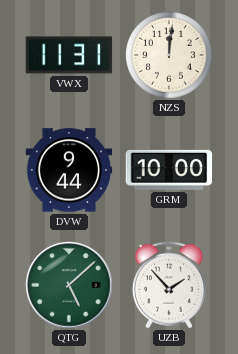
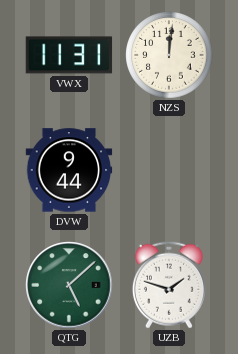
GRM: 10:00 -> none
UZB: 1:53 -> 1:48
